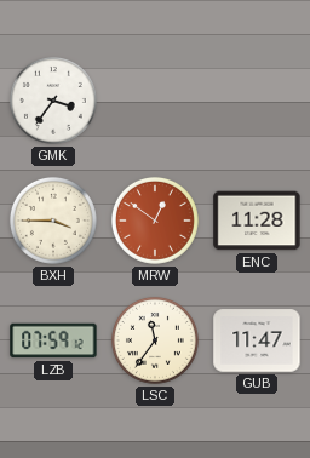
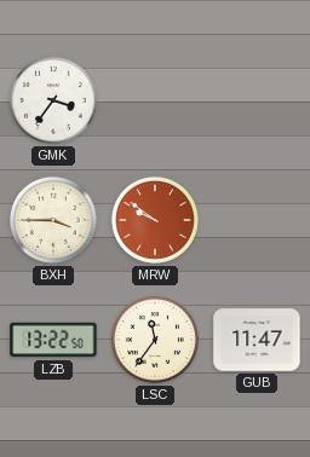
MRW: 12:51 -> 9:51
ENC: 11:28 -> none
LZB: 07:59 -> 13:22
